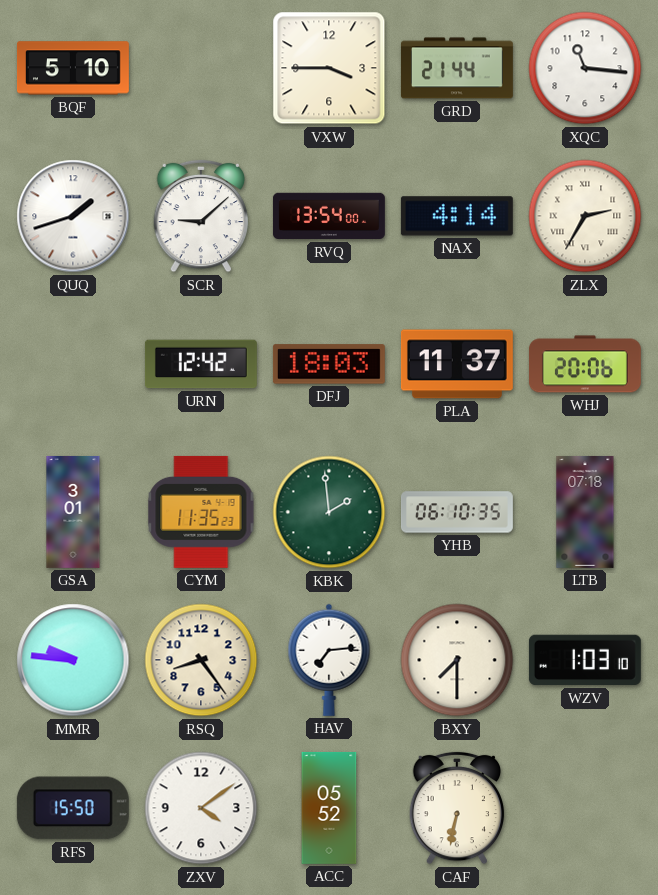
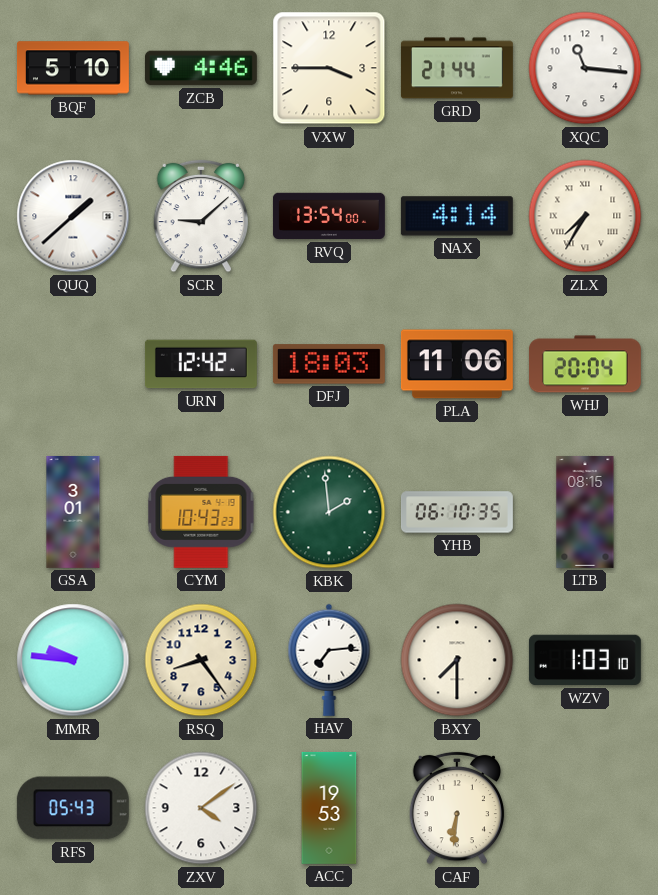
ZCB: none -> 4:46
QUQ: 1:42 -> 1:38
ZLX: 2:35 -> 7:35
PLA: 11:37 -> 11:06
WHJ: 20:06 -> 20:04
CYM: 11:35 -> 10:43
LTB: 07:18 -> 08:15
RFS: 15:50 -> 05:43
ACC: 05:52 -> 19:53
CAF: 6:32 -> 6:31
